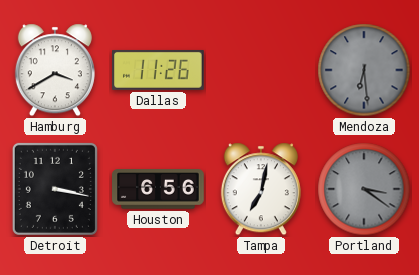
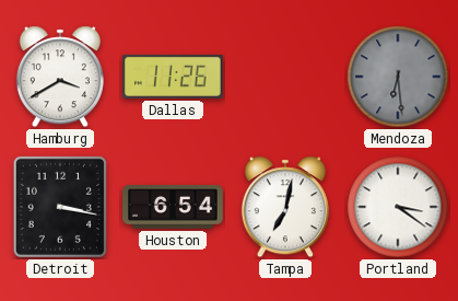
Houston: 6:56 -> 6:54
Portland dial: grey -> white
